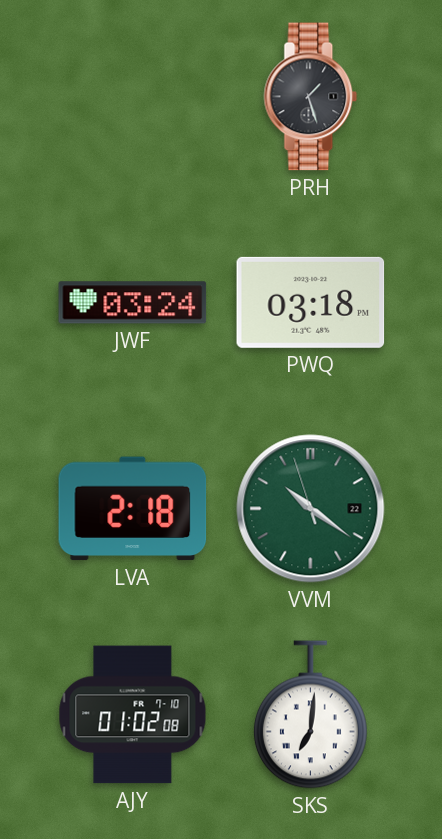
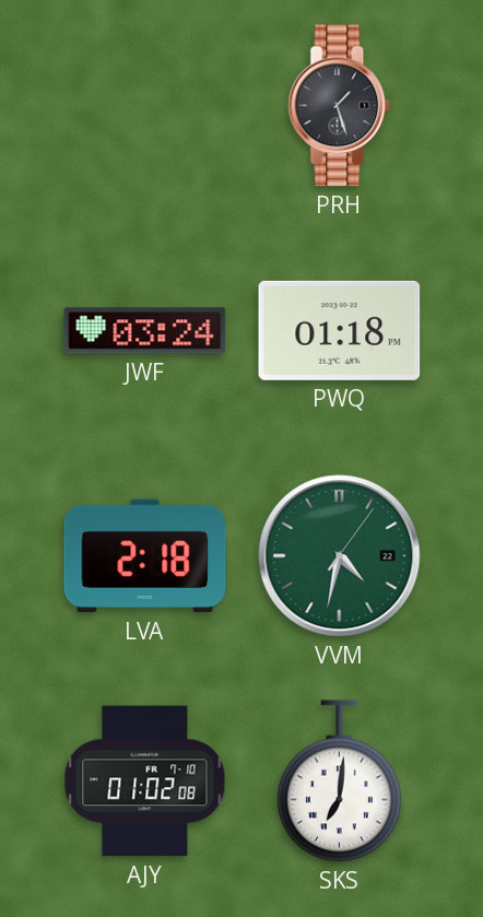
PWQ: 03:18 -> 01:18
VVM: 10:20 -> 4:32
